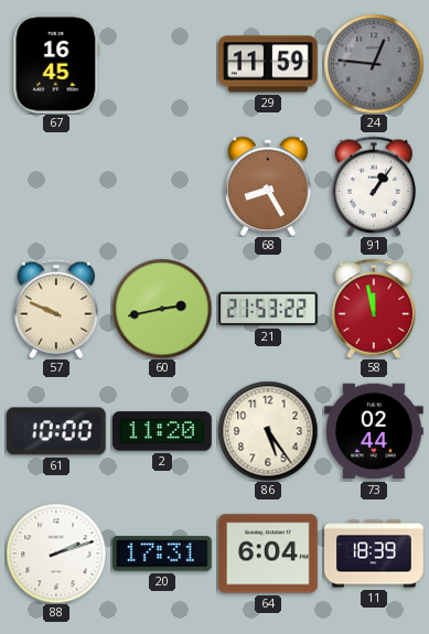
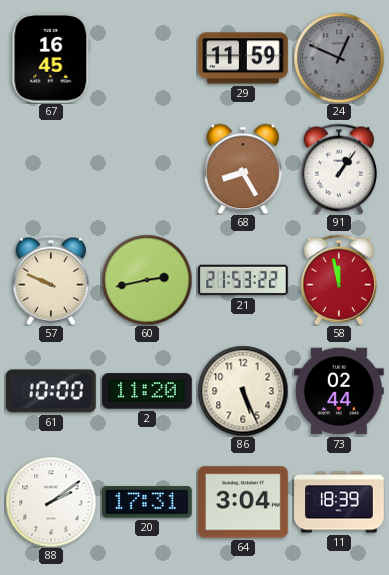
24: 12:46 -> 12:49
86: 5:24 -> 5:26
88: 2:12 -> 2:09
64: 6:04 -> 3:04
